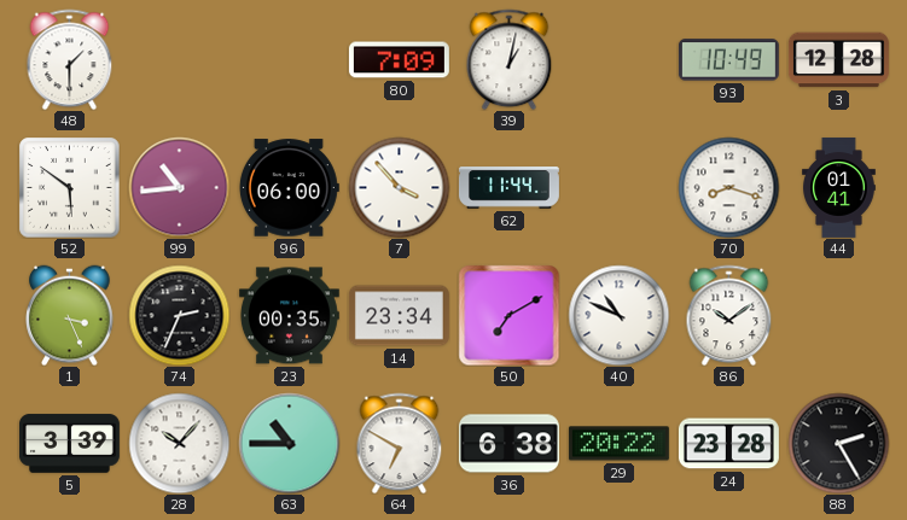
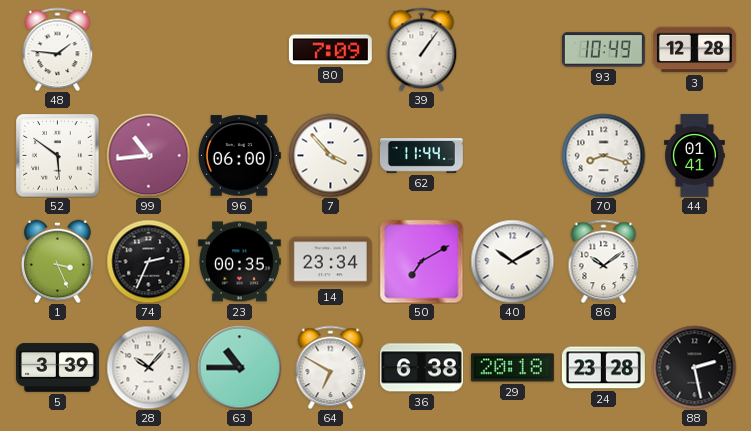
48: 1:30 -> 1:46
39: 1:02 -> 1:06
40: 10:49 -> 10:10
29: 20:22 -> 20:18
88: 2:25 -> 2:28
